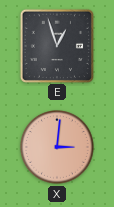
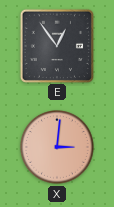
E: 12:57 -> 12:54
